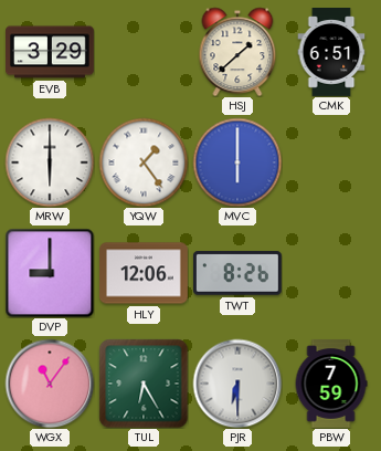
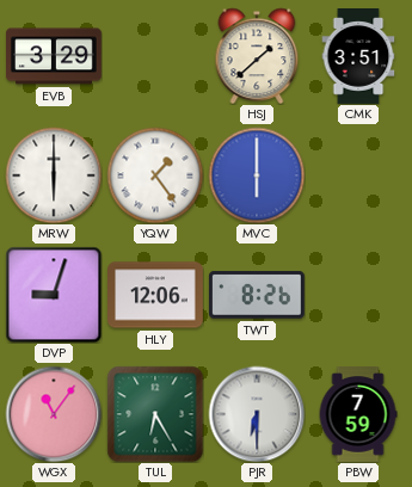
CMK: 6:51 -> 3:51
DVP: 9:00 -> 9:03
